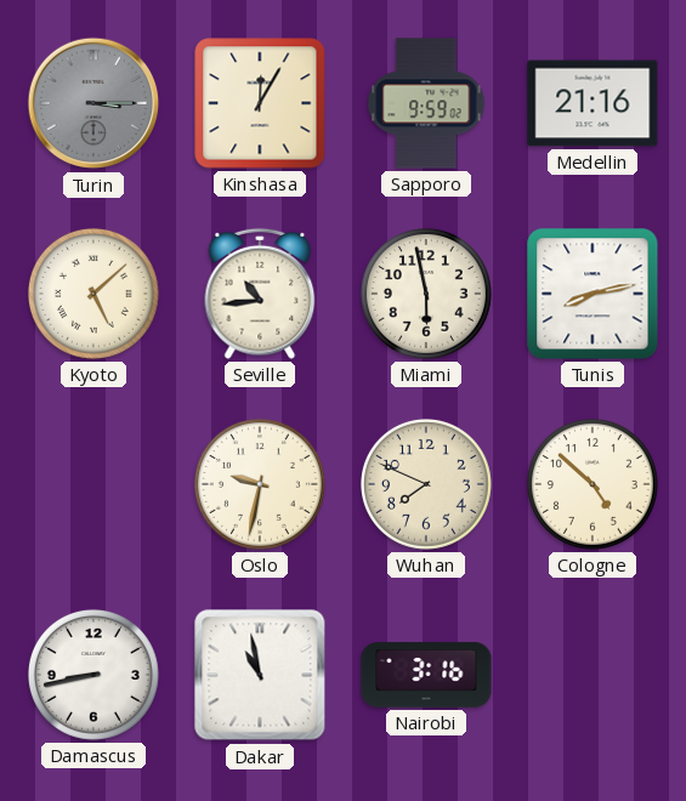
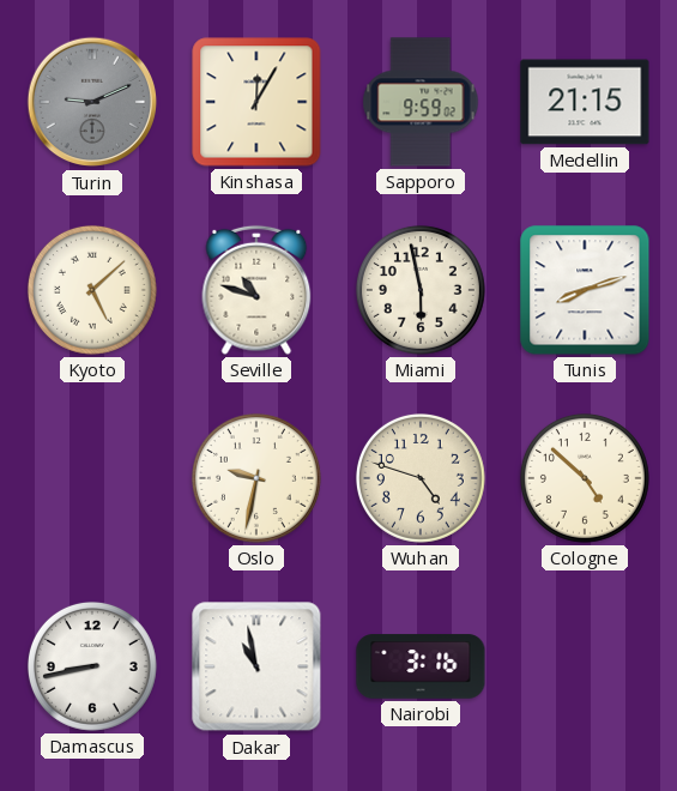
Turin: 3:15 -> 9:11
Medellin: 21:16 -> 21:15
Seville: 10:44 -> 10:48
Tunis: 8:13 -> 8:12
Wuhan: 7:49 -> 4:48
